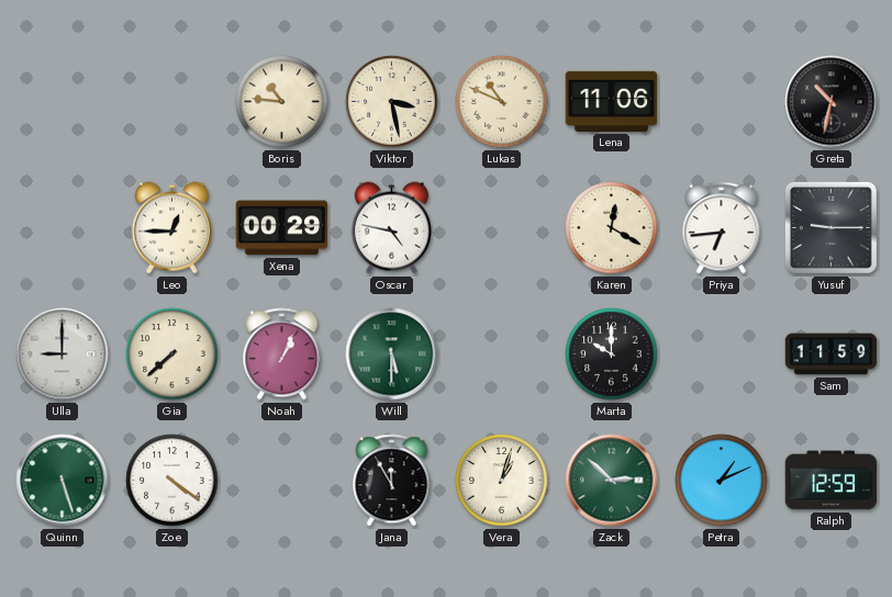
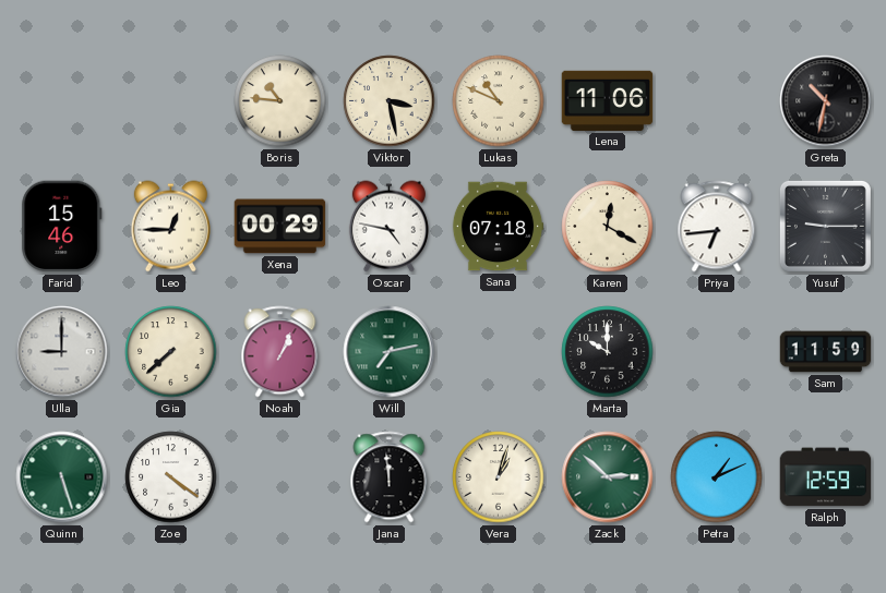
Farid: none -> 15:46
Sana: none -> 07:18
Will: 5:30 -> 7:13
Jana: 11:55 -> 11:59
